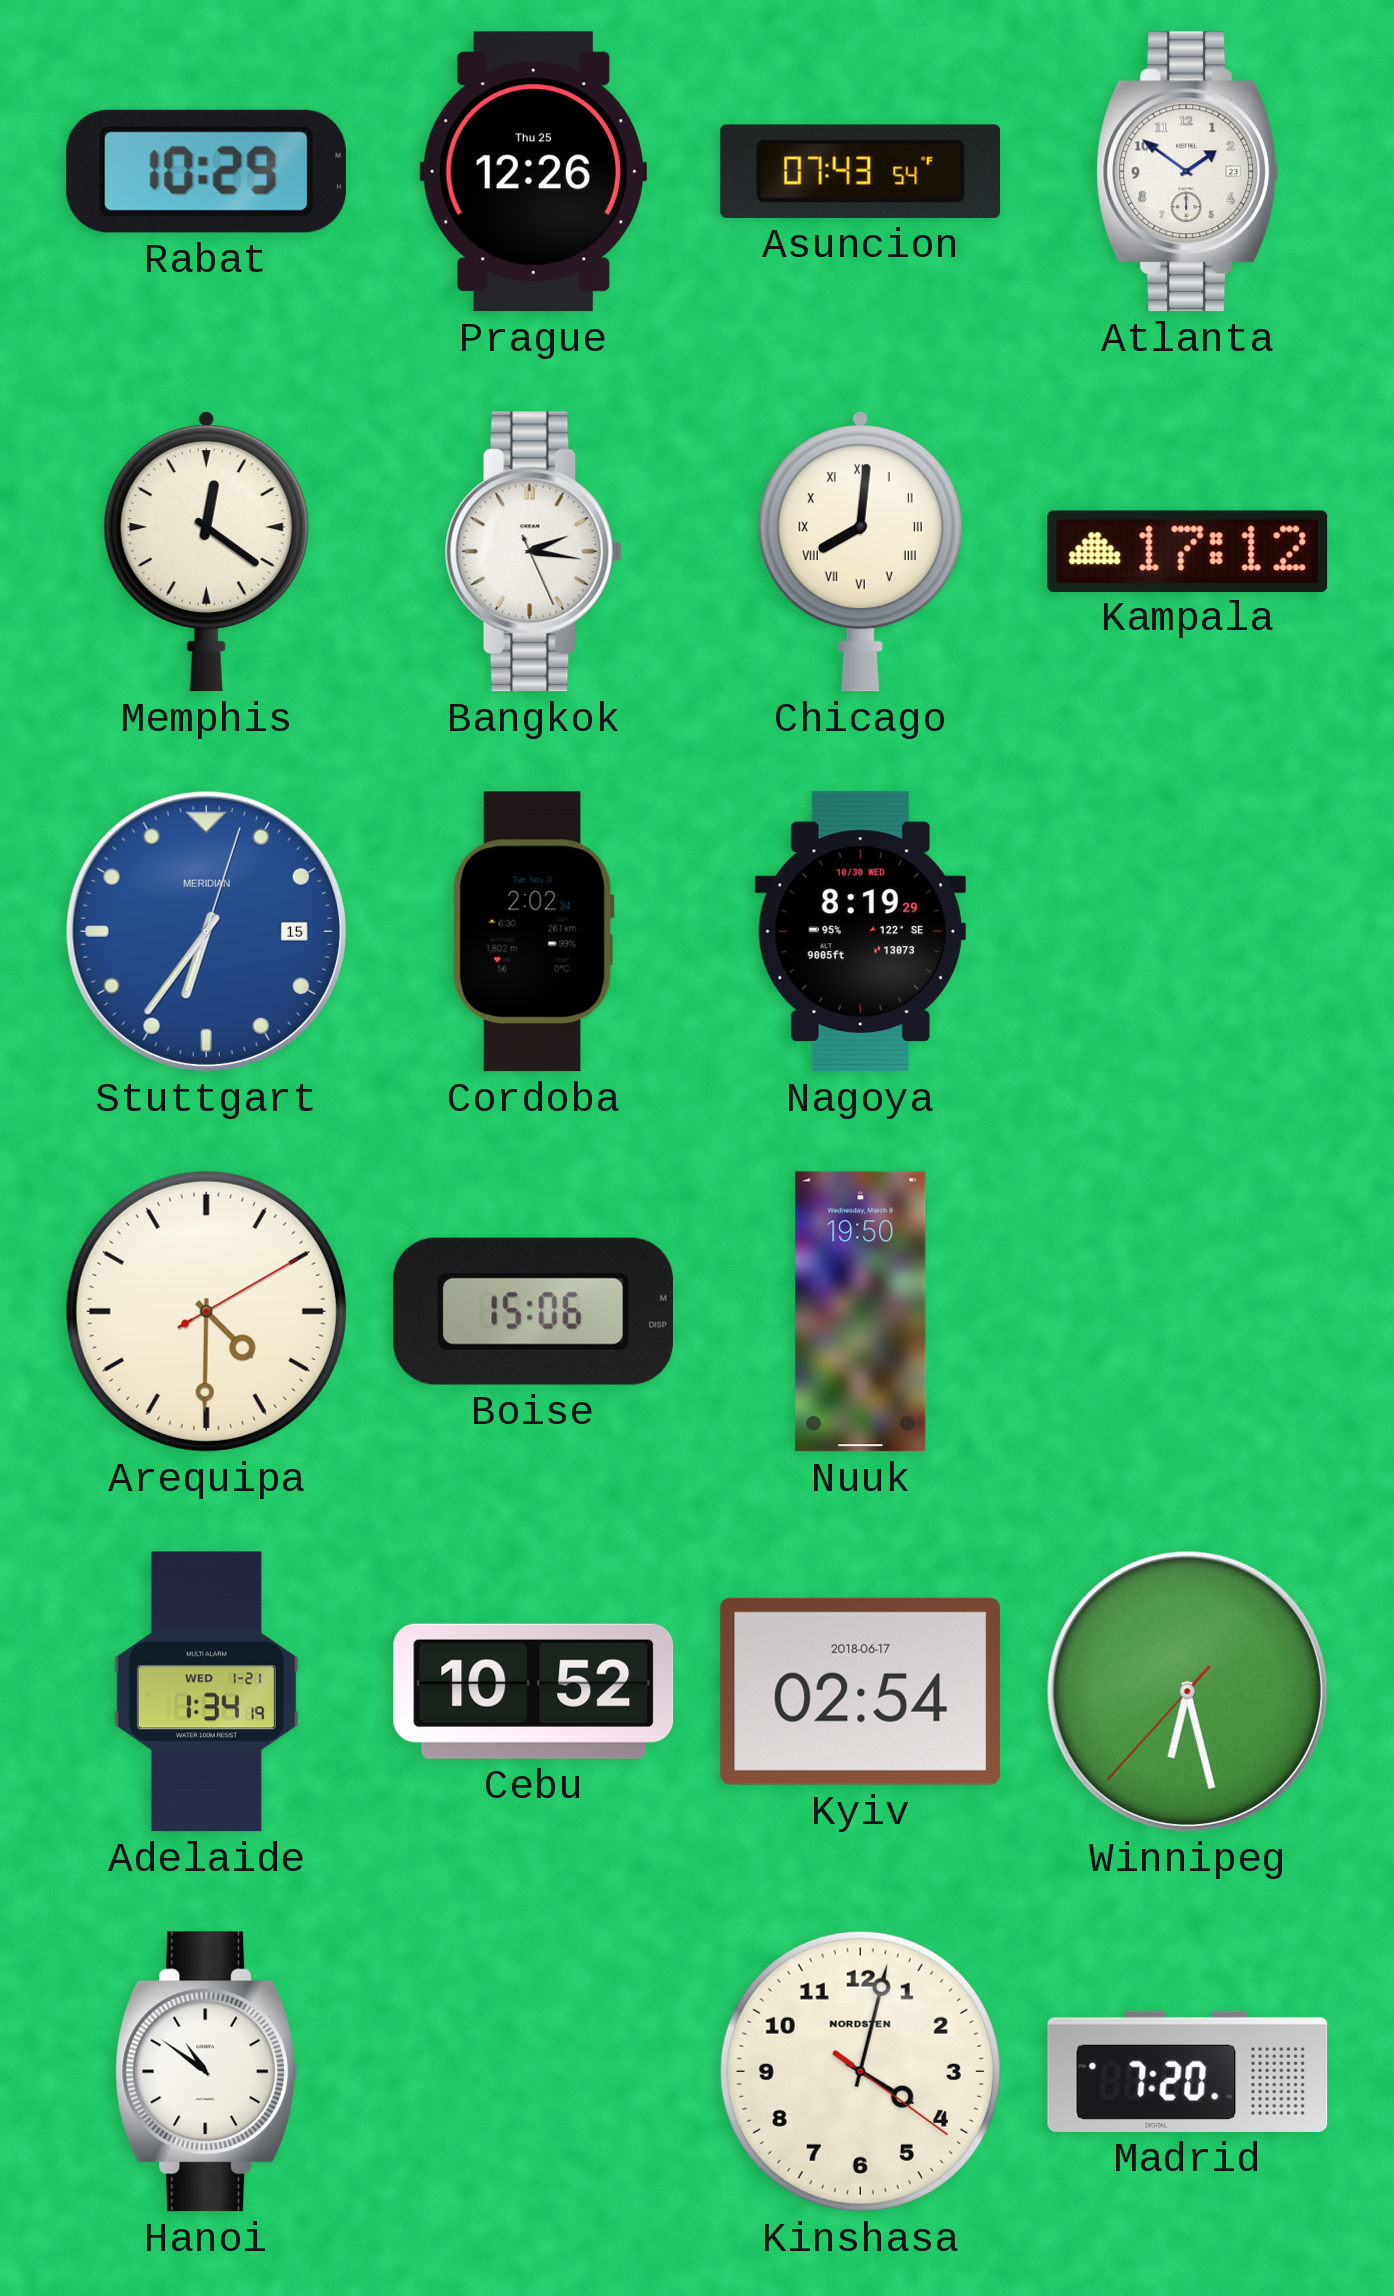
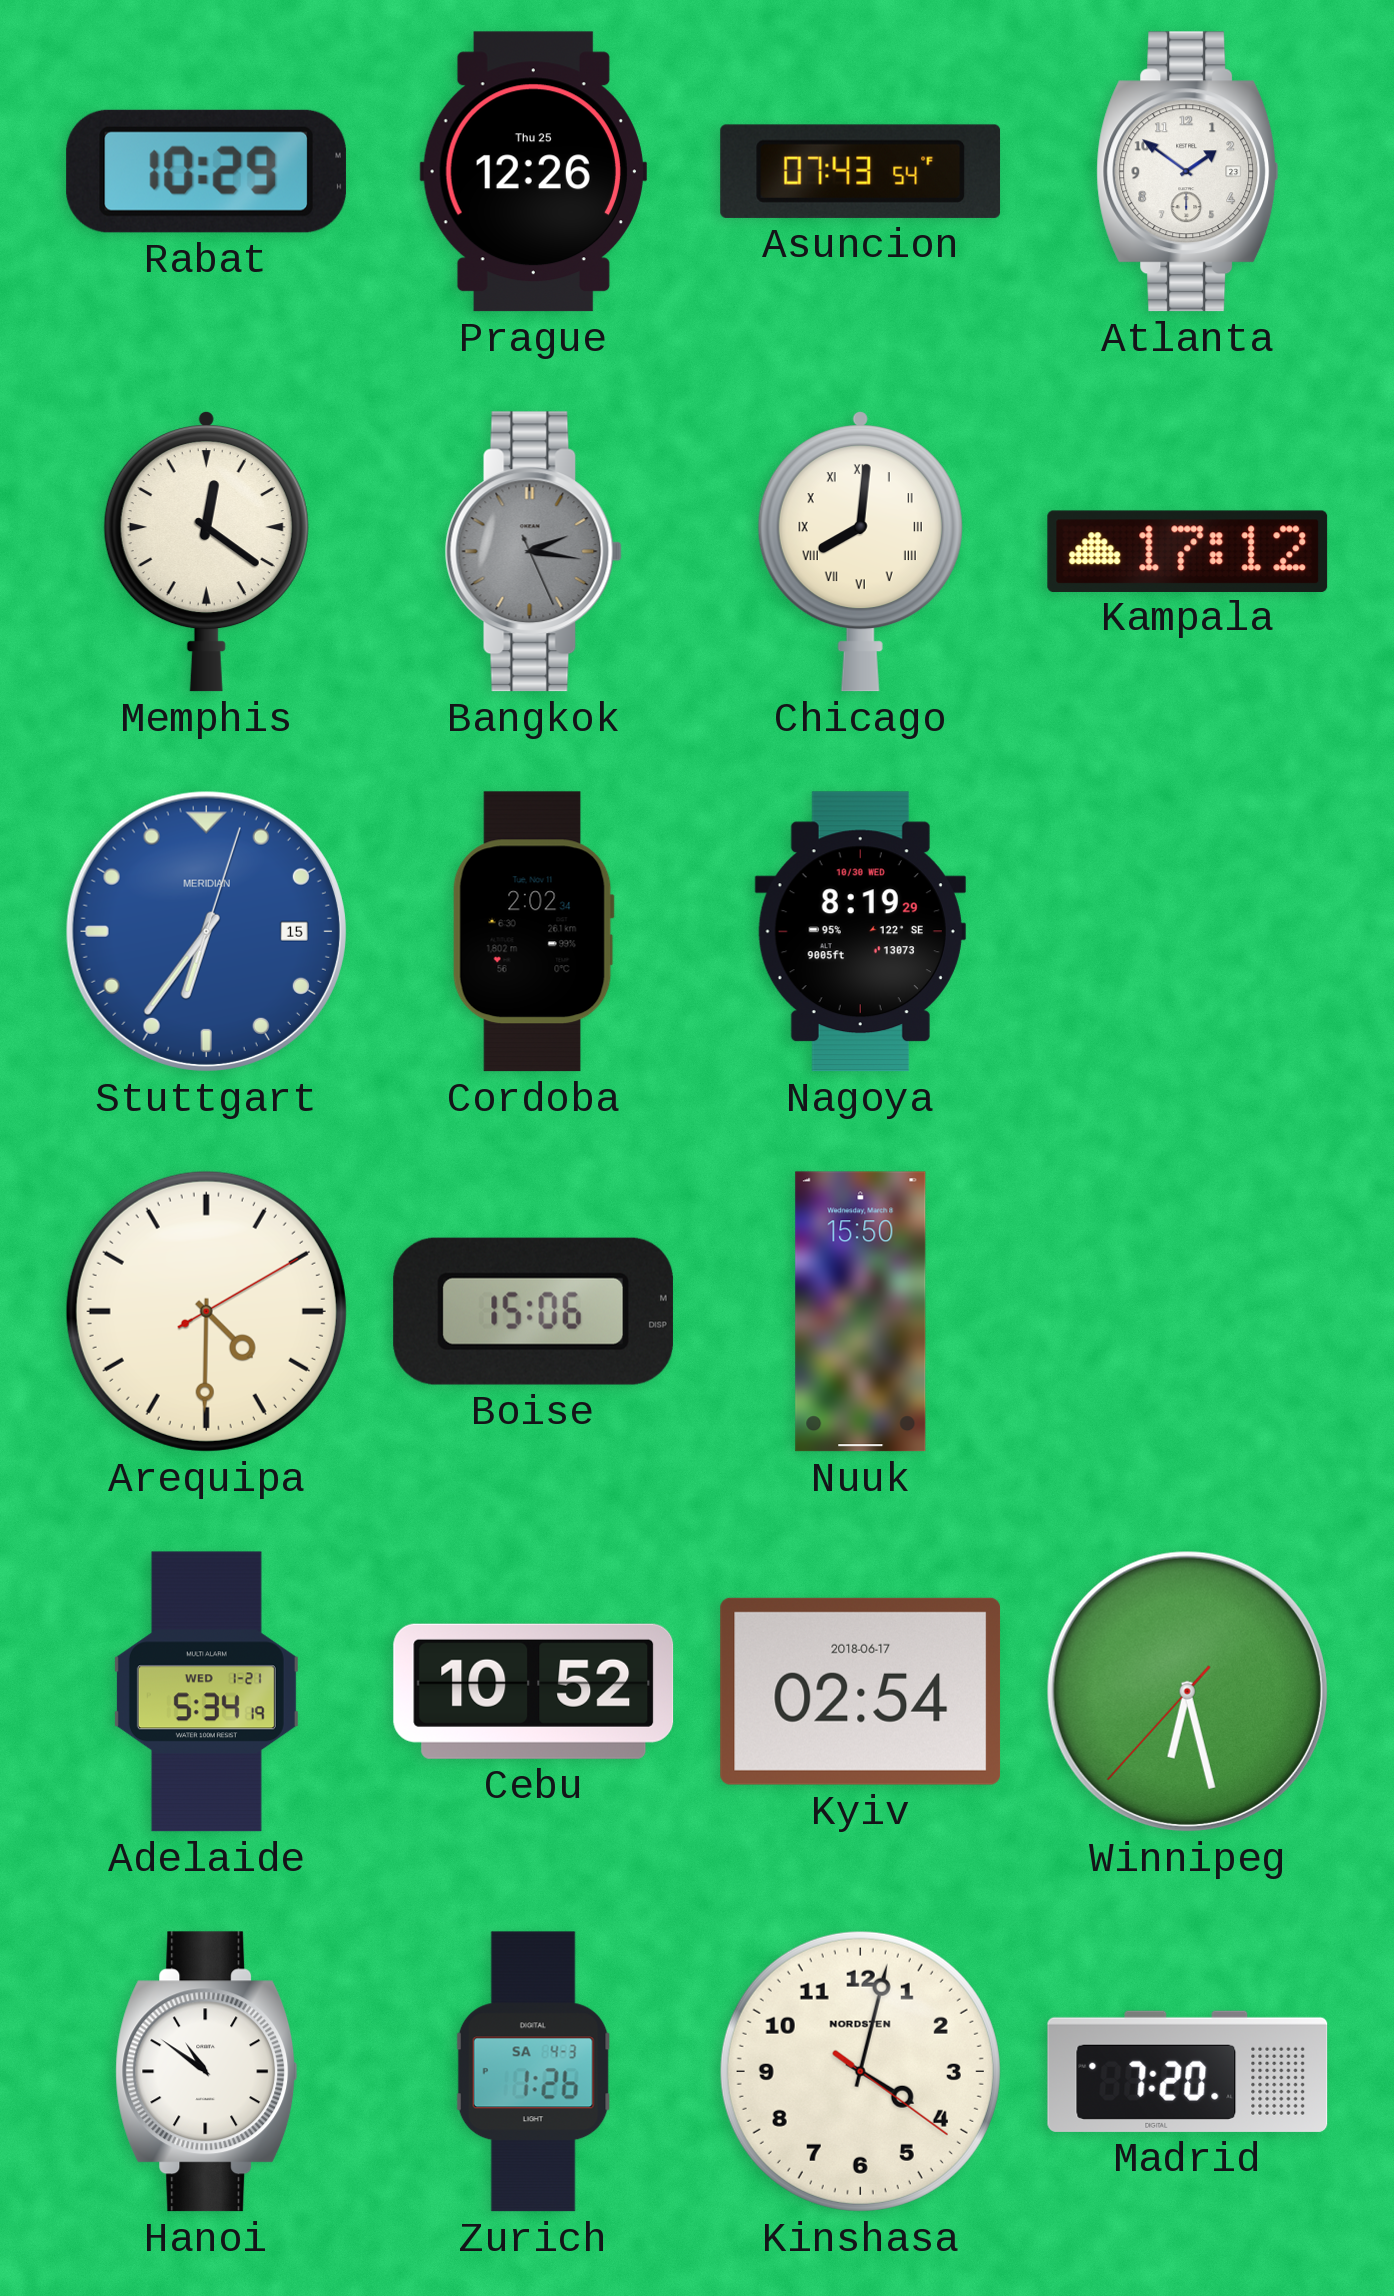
Bangkok dial: white -> grey
Nuuk: 19:50 -> 15:50
Adelaide: 1:34 -> 5:34
Zurich: none -> 1:26
